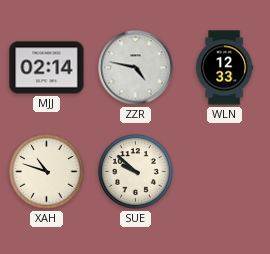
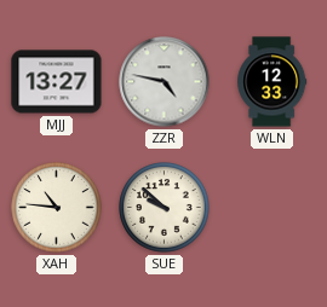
MJJ: 02:14 -> 13:27
XAH: 10:48 -> 10:46
